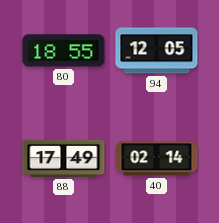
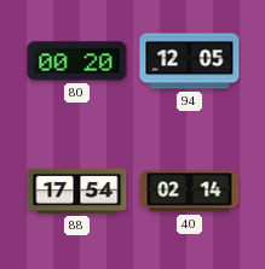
80: 18:55 -> 00:20
88: 17:49 -> 17:54
